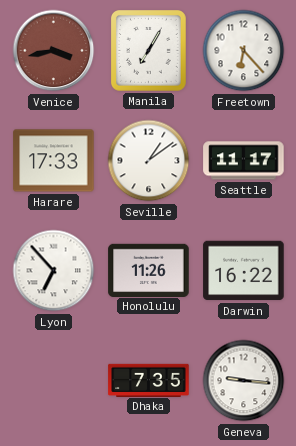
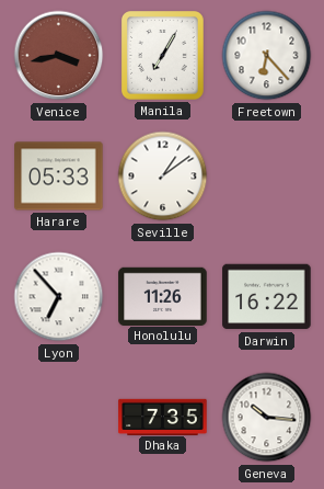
Harare: 17:33 -> 05:33
Seattle: 11:17 -> none
Geneva: 9:16 -> 10:16
